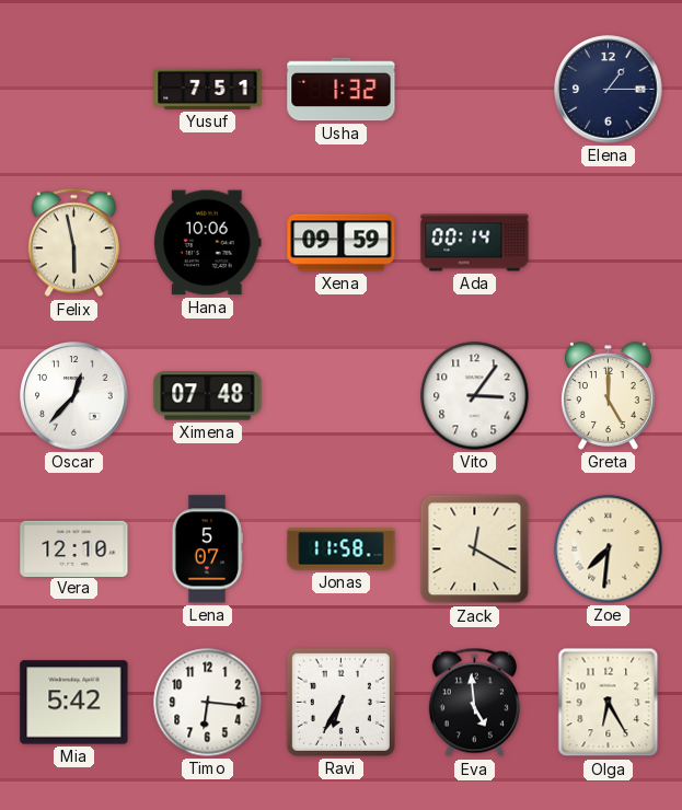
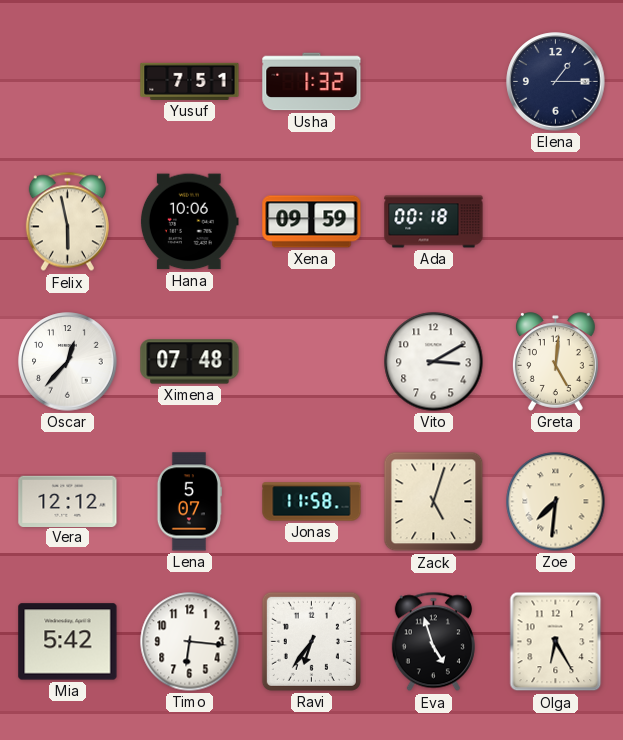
Ada: 00:14 -> 00:18
Vito: 3:06 -> 3:10
Greta: 5:00 -> 5:01
Vera: 12:10 -> 12:12
Zack: 12:20 -> 5:03
Ravi: 6:35 -> 6:36
Eva: 4:59 -> 4:57
